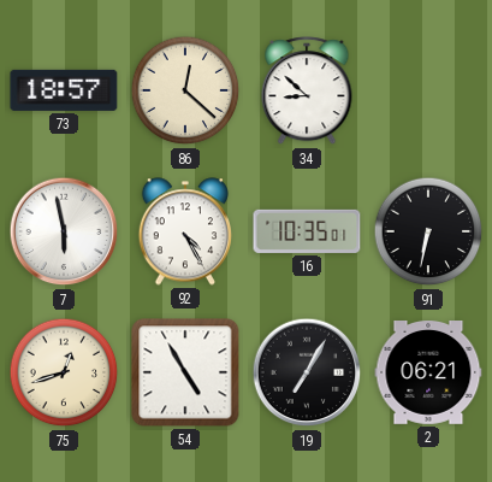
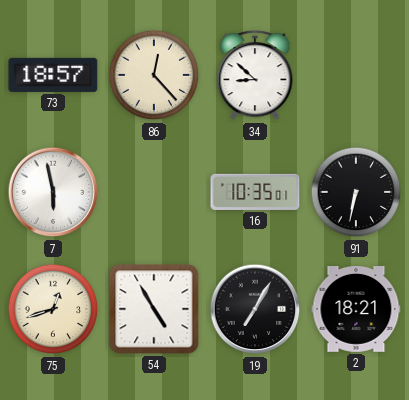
86: 12:22 -> 12:23
92: 4:25 -> none
2: 06:21 -> 18:21
